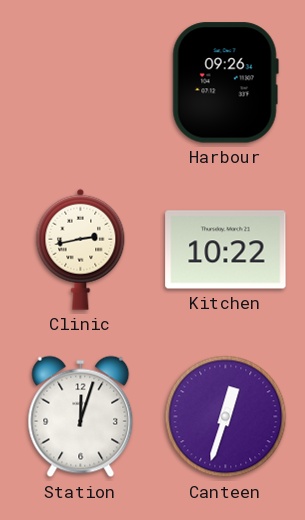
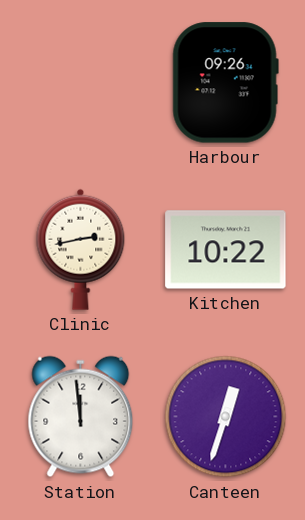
Station: 12:03 -> 11:59
